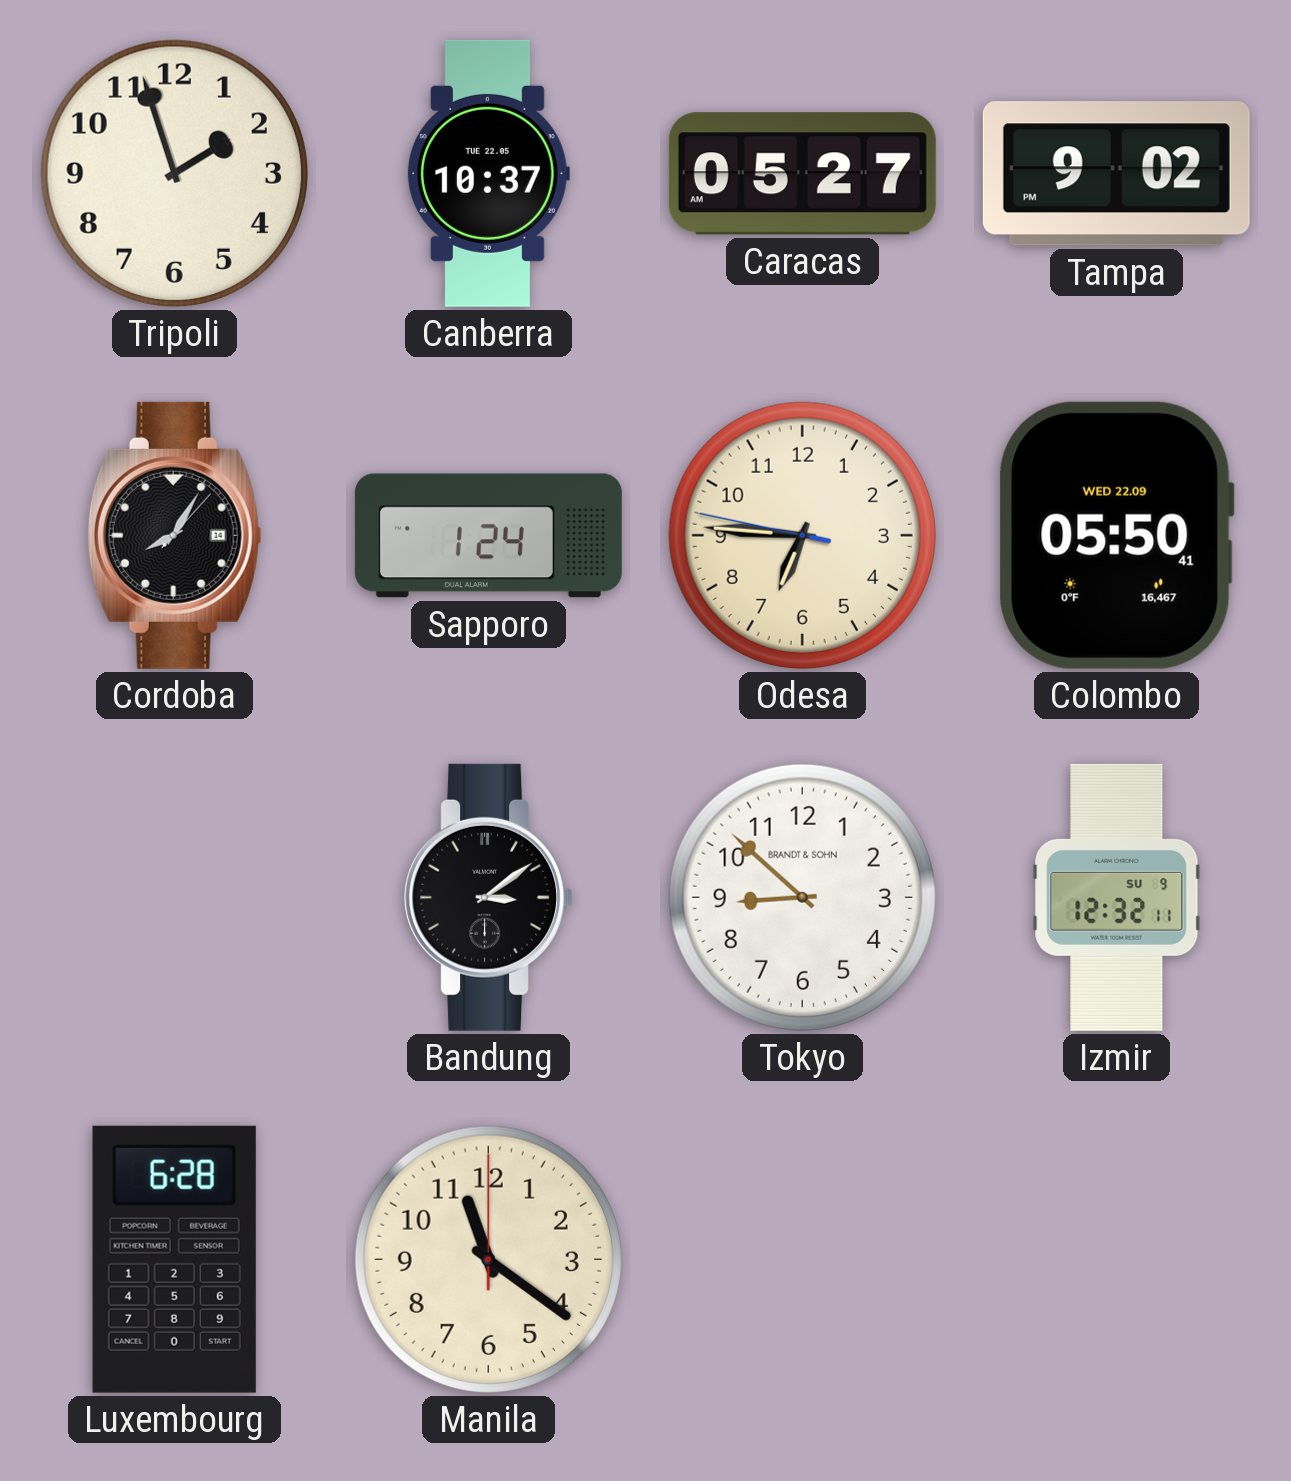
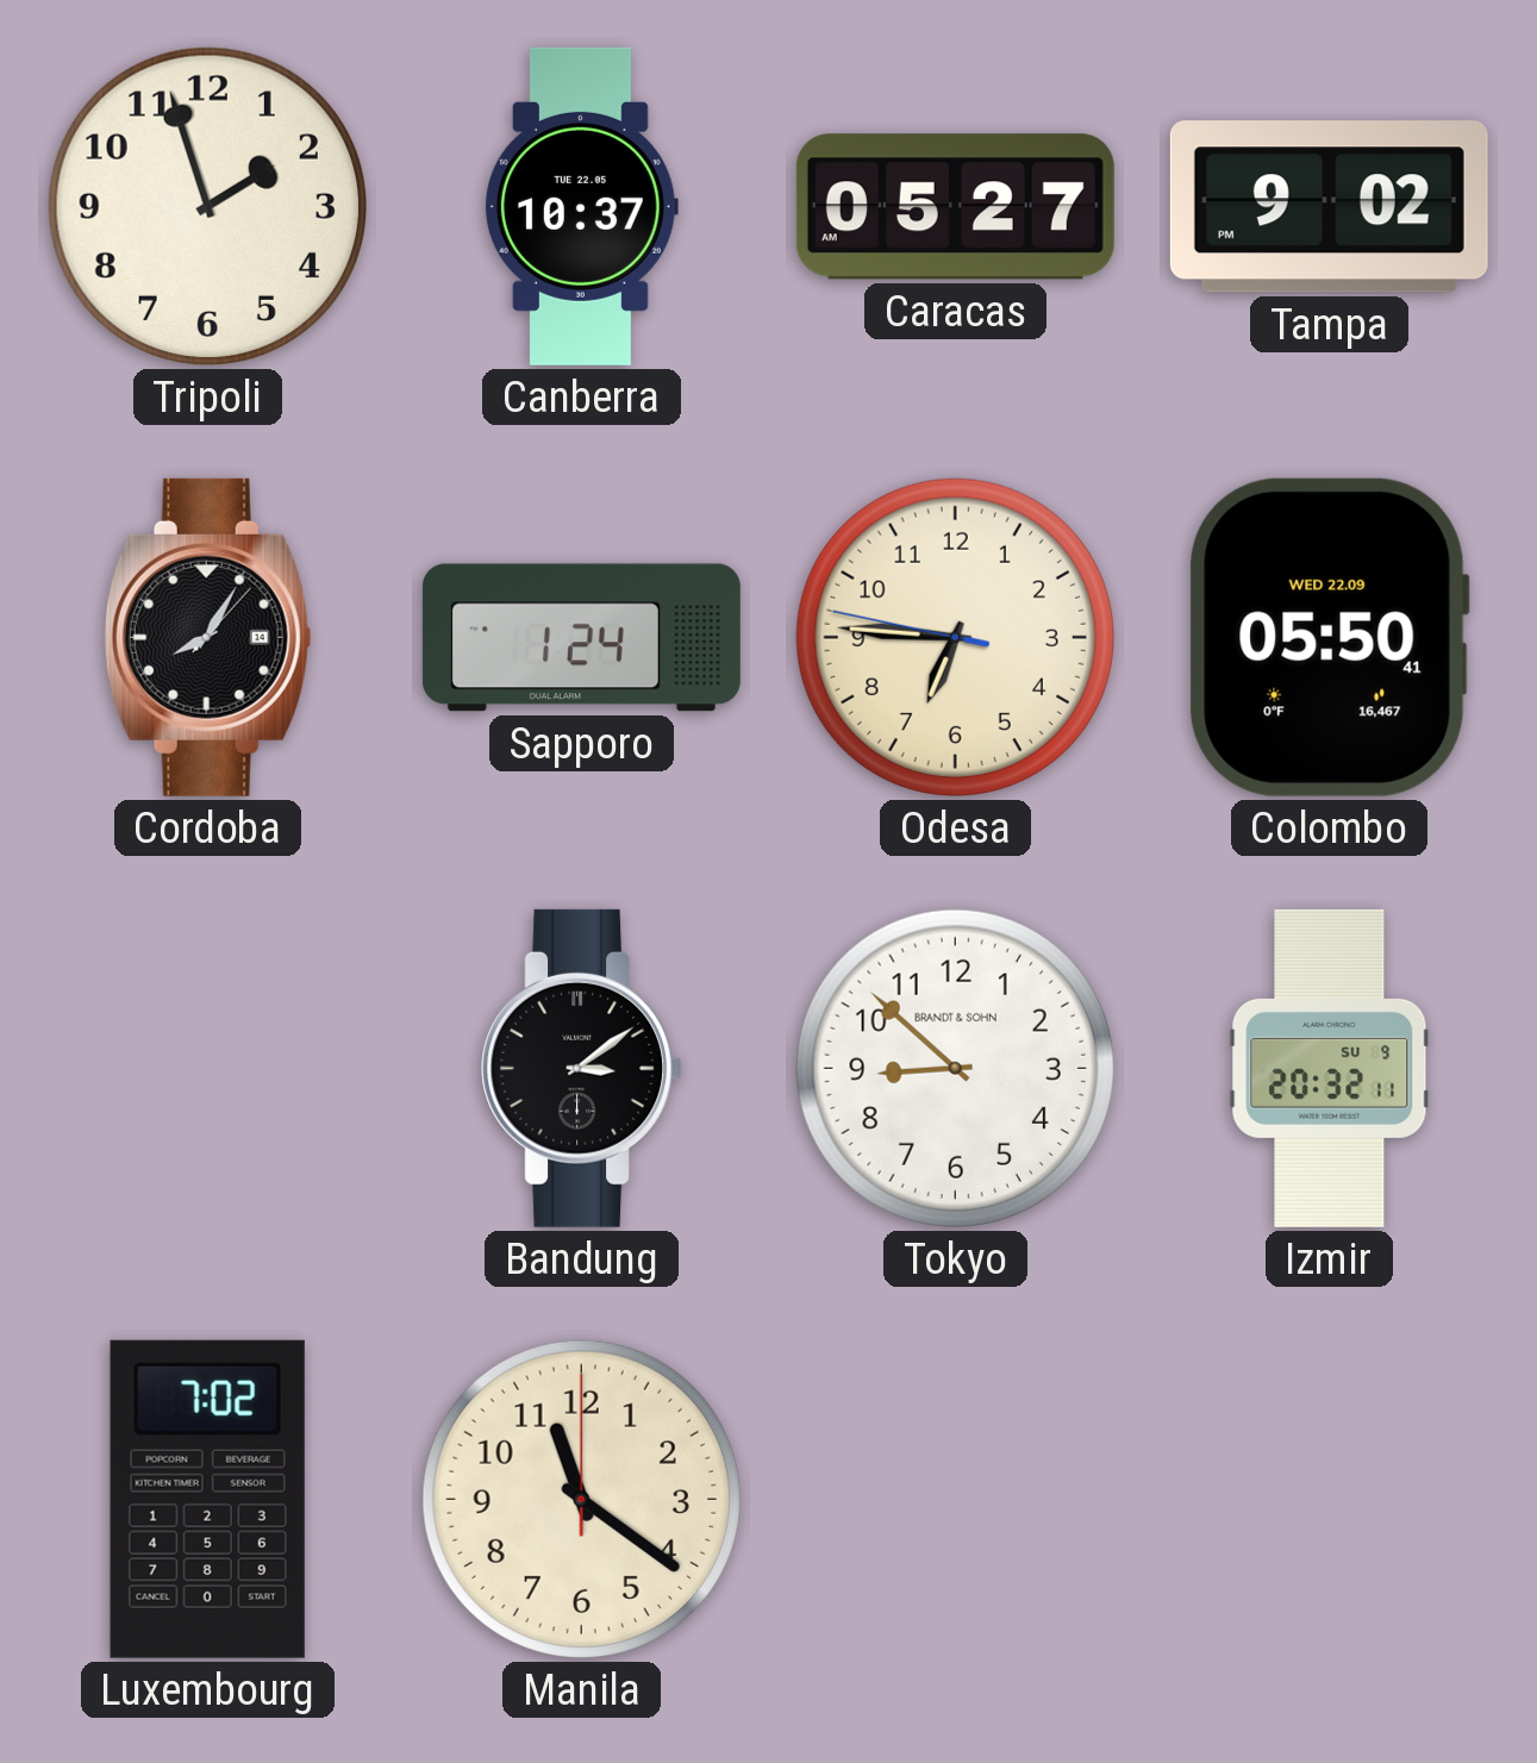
Izmir: 12:32 -> 20:32
Luxembourg: 6:28 -> 7:02
